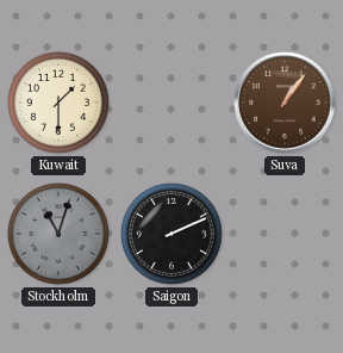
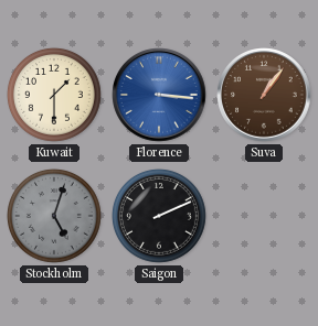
Florence: none -> 3:16
Stockholm: 11:03 -> 5:03
